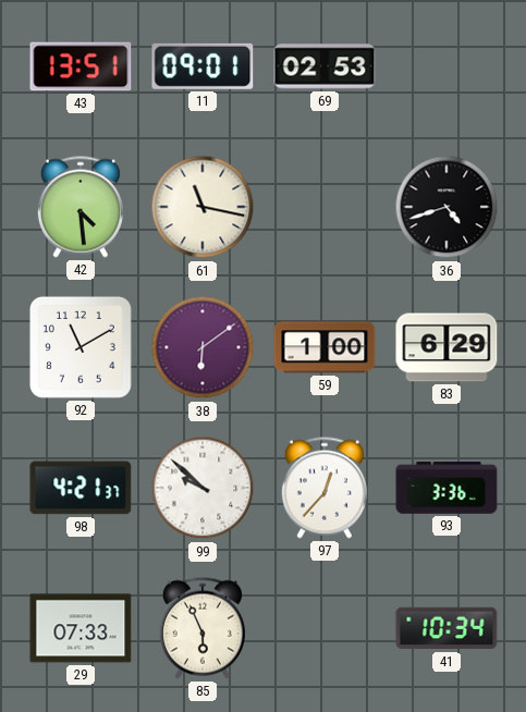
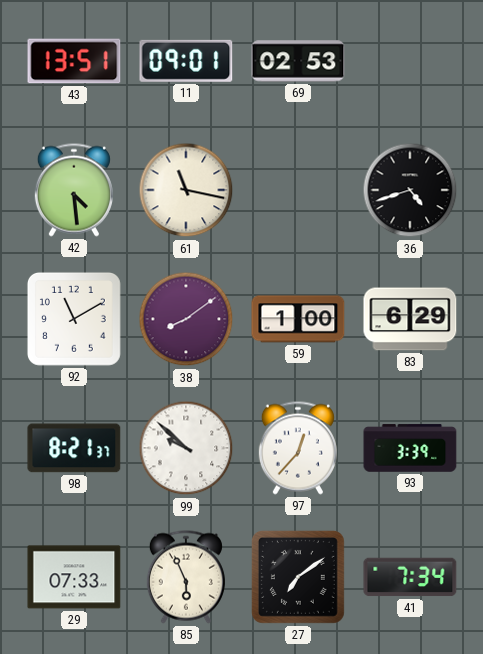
38: 6:09 -> 8:09
98: 4:21 -> 8:21
93: 3:36 -> 3:39
27: none -> 7:09
41: 10:34 -> 7:34
